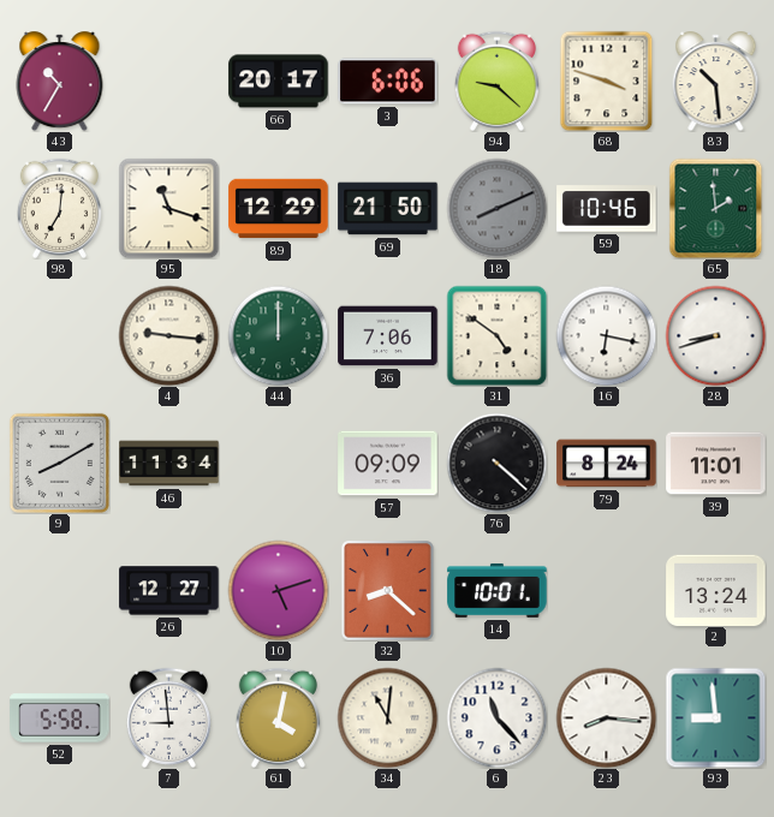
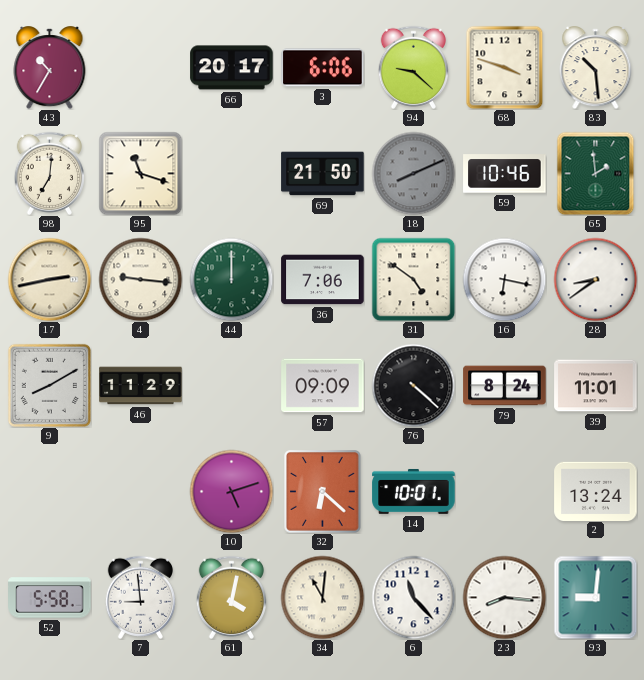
89: 12:29 -> none
17: none -> 2:43
28: 8:42 -> 8:39
46: 11:34 -> 11:29
26: 12:27 -> none
32: 8:22 -> 6:22
93: 8:59 -> 9:01
